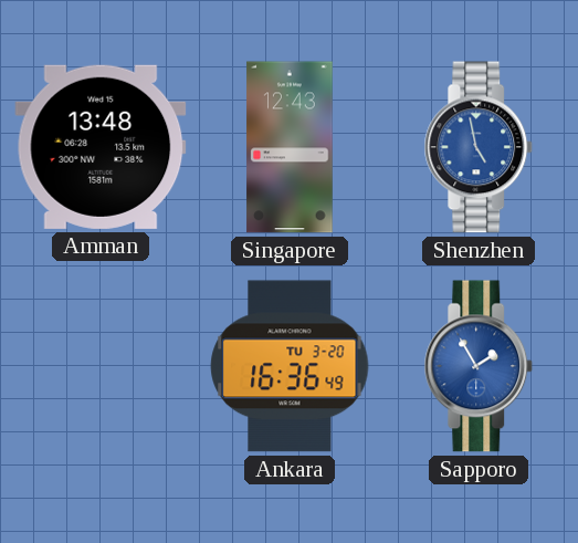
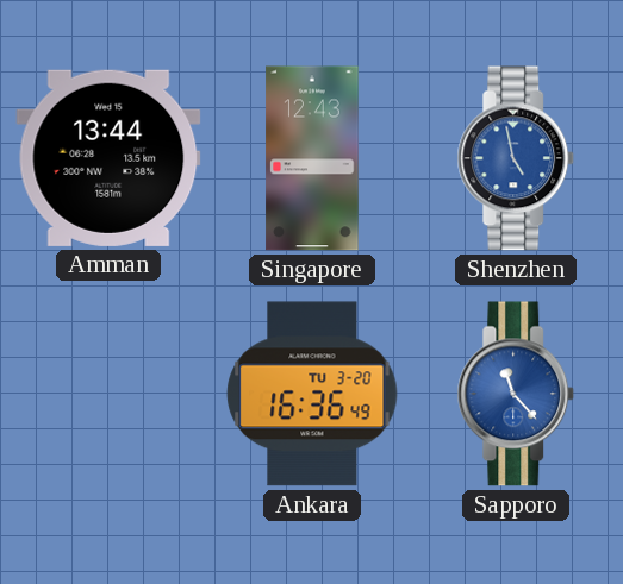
Amman: 13:48 -> 13:44
Sapporo: 1:55 -> 11:23
